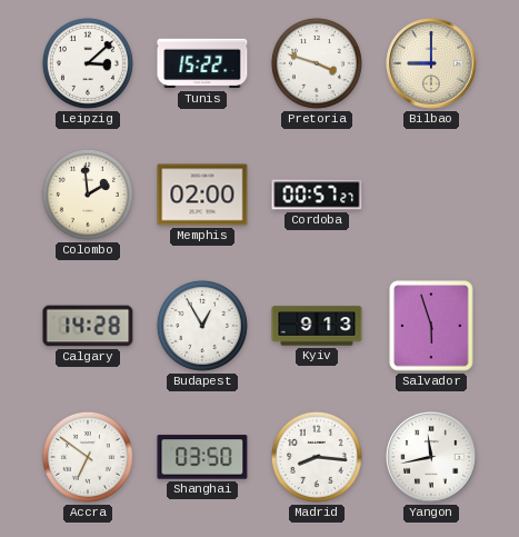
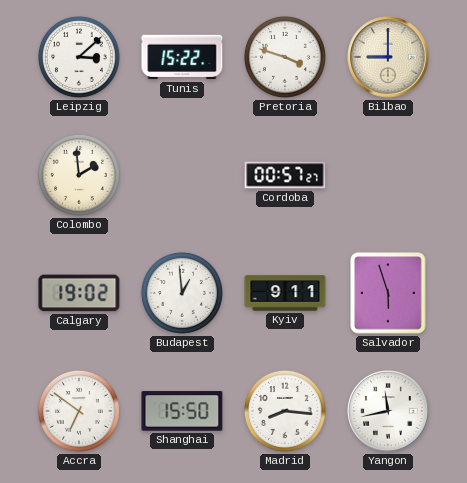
Memphis: 02:00 -> none
Calgary: 14:28 -> 19:02
Budapest: 12:55 -> 12:59
Kyiv: 9:13 -> 9:11
Shanghai: 03:50 -> 15:50
